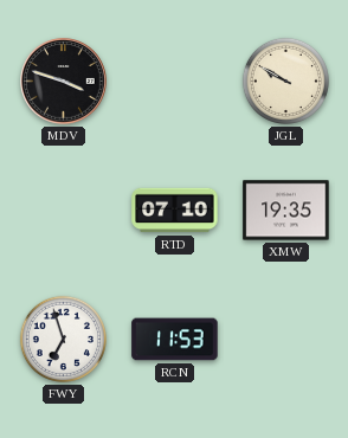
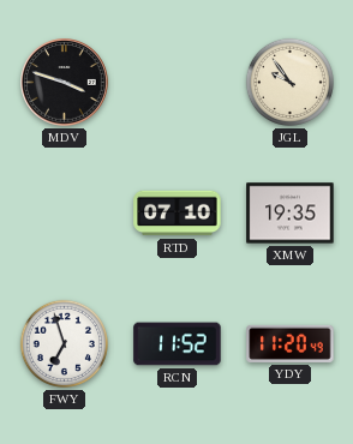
JGL: 9:50 -> 9:54
RCN: 11:53 -> 11:52
YDY: none -> 11:20
